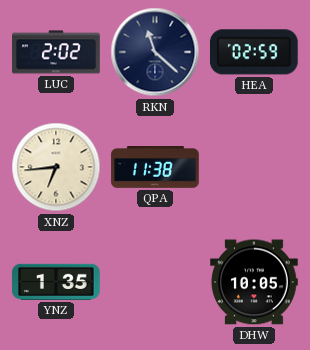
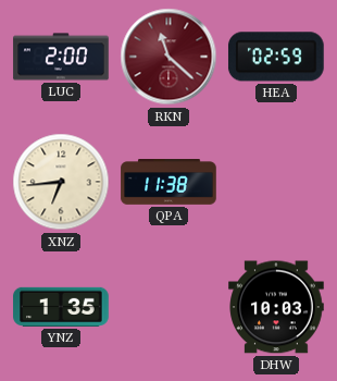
LUC: 2:02 -> 2:00
RKN dial: navy -> burgundy
DHW: 10:05 -> 10:03
